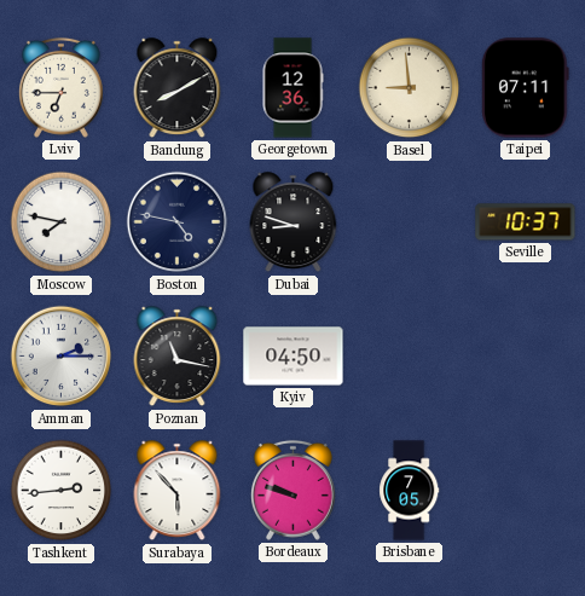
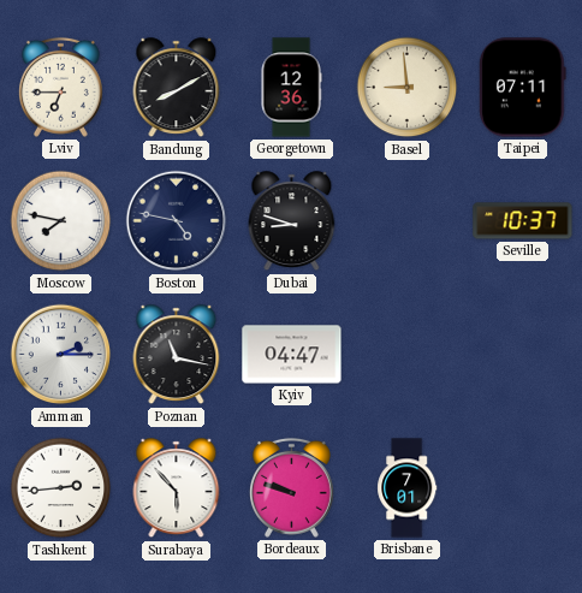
Kyiv: 04:50 -> 04:47
Brisbane: 7:05 -> 7:01
